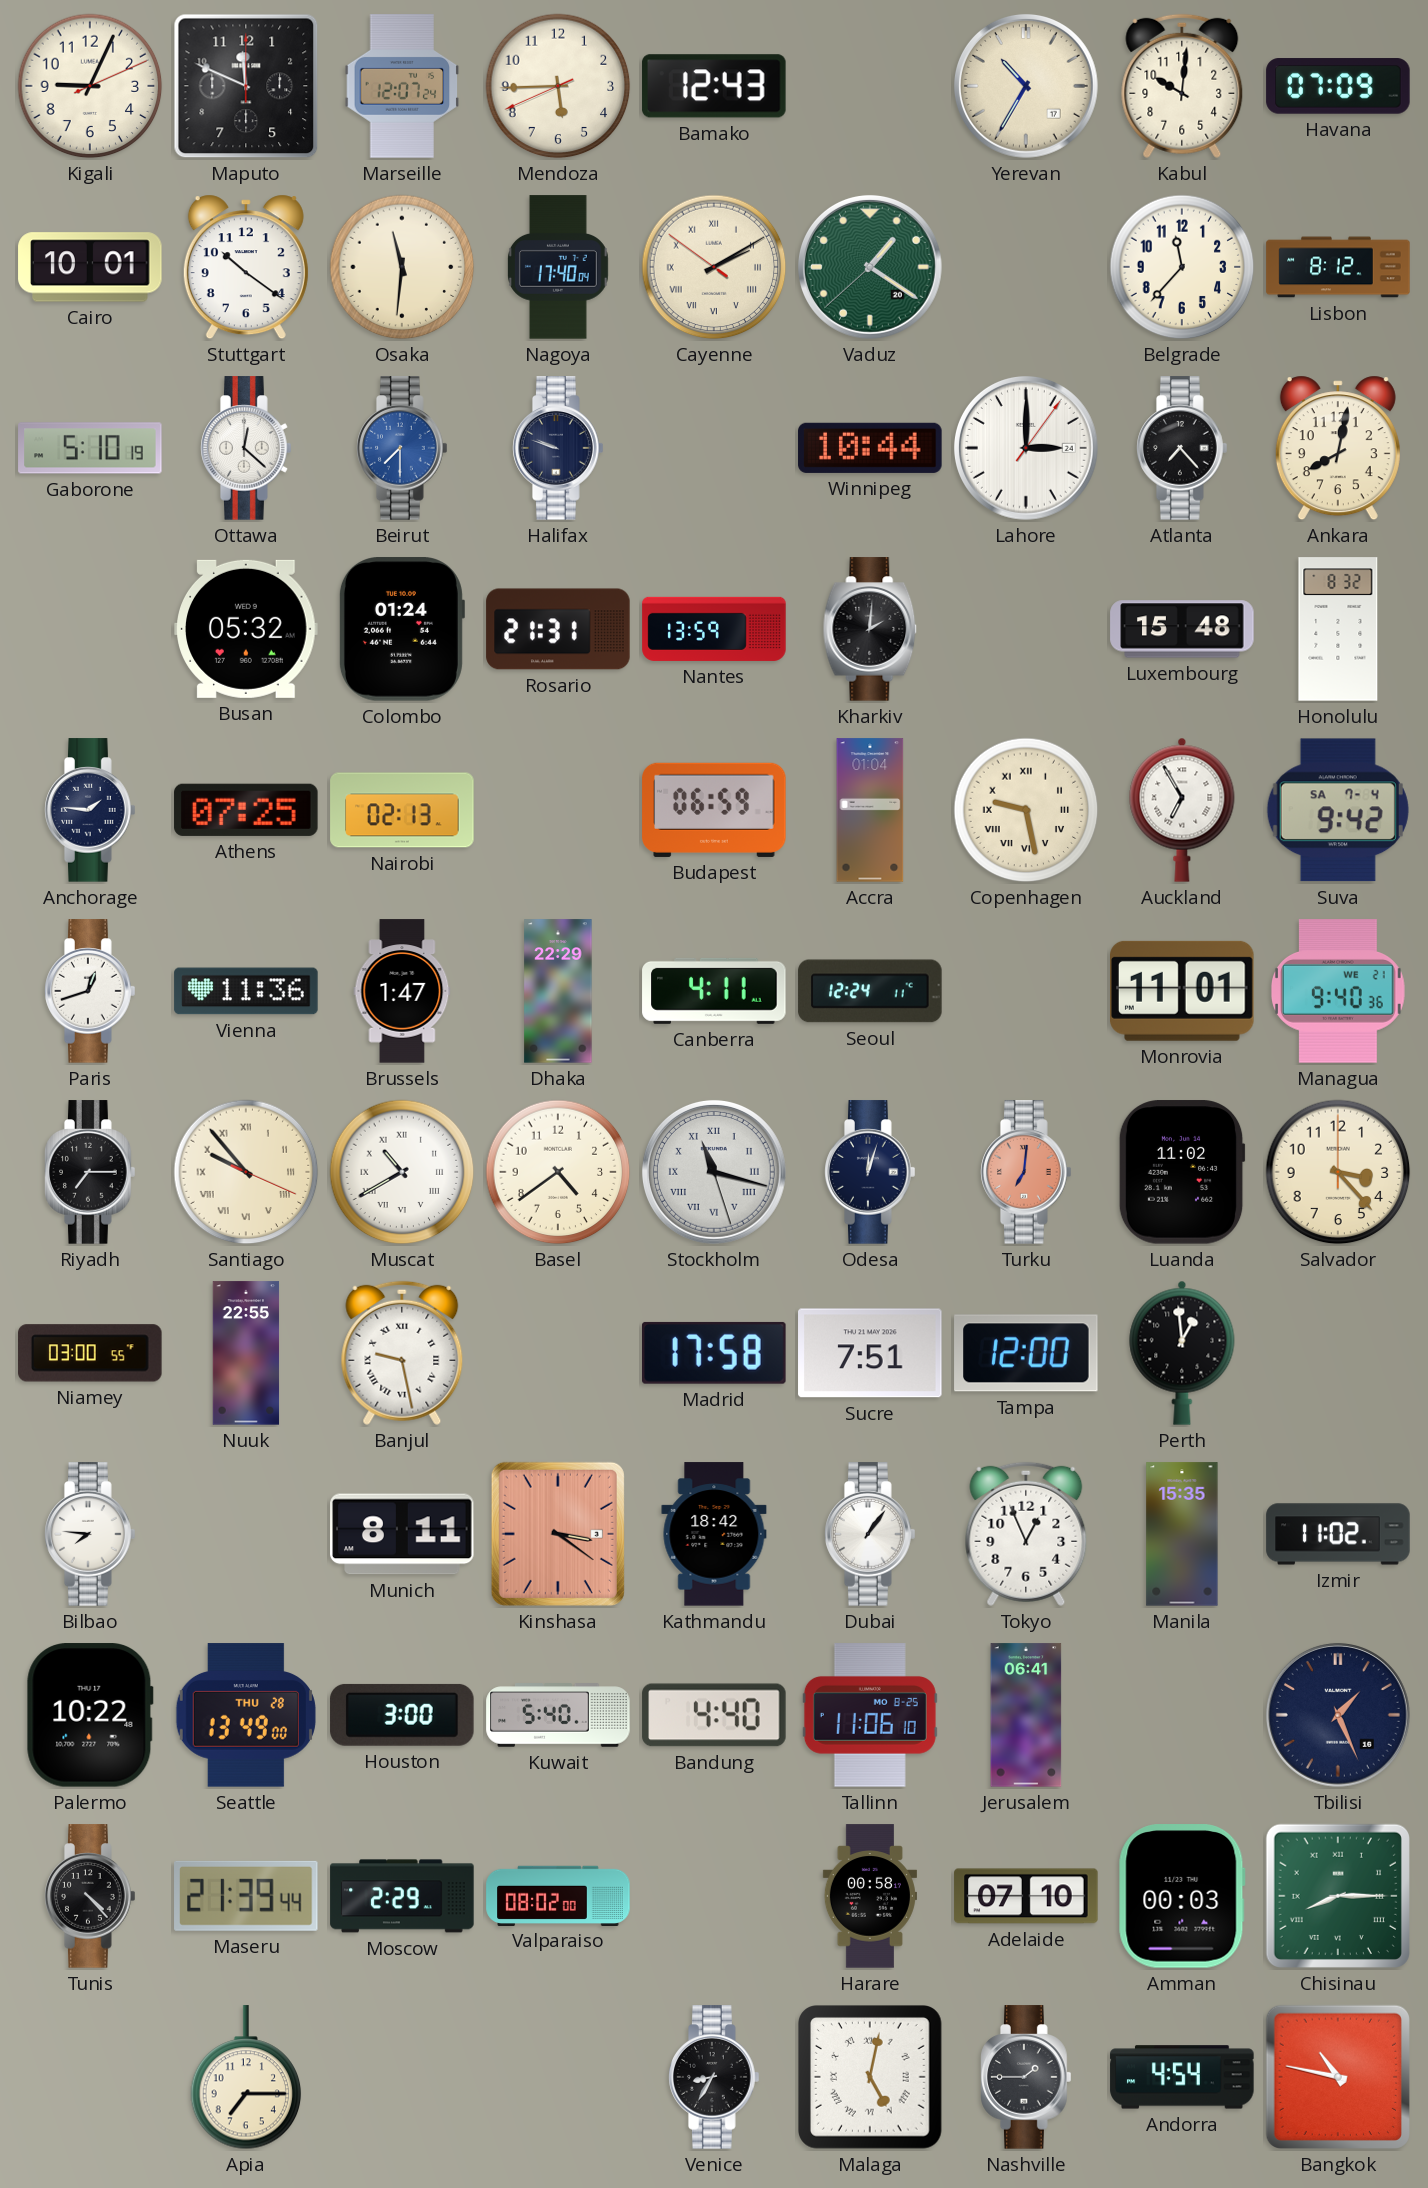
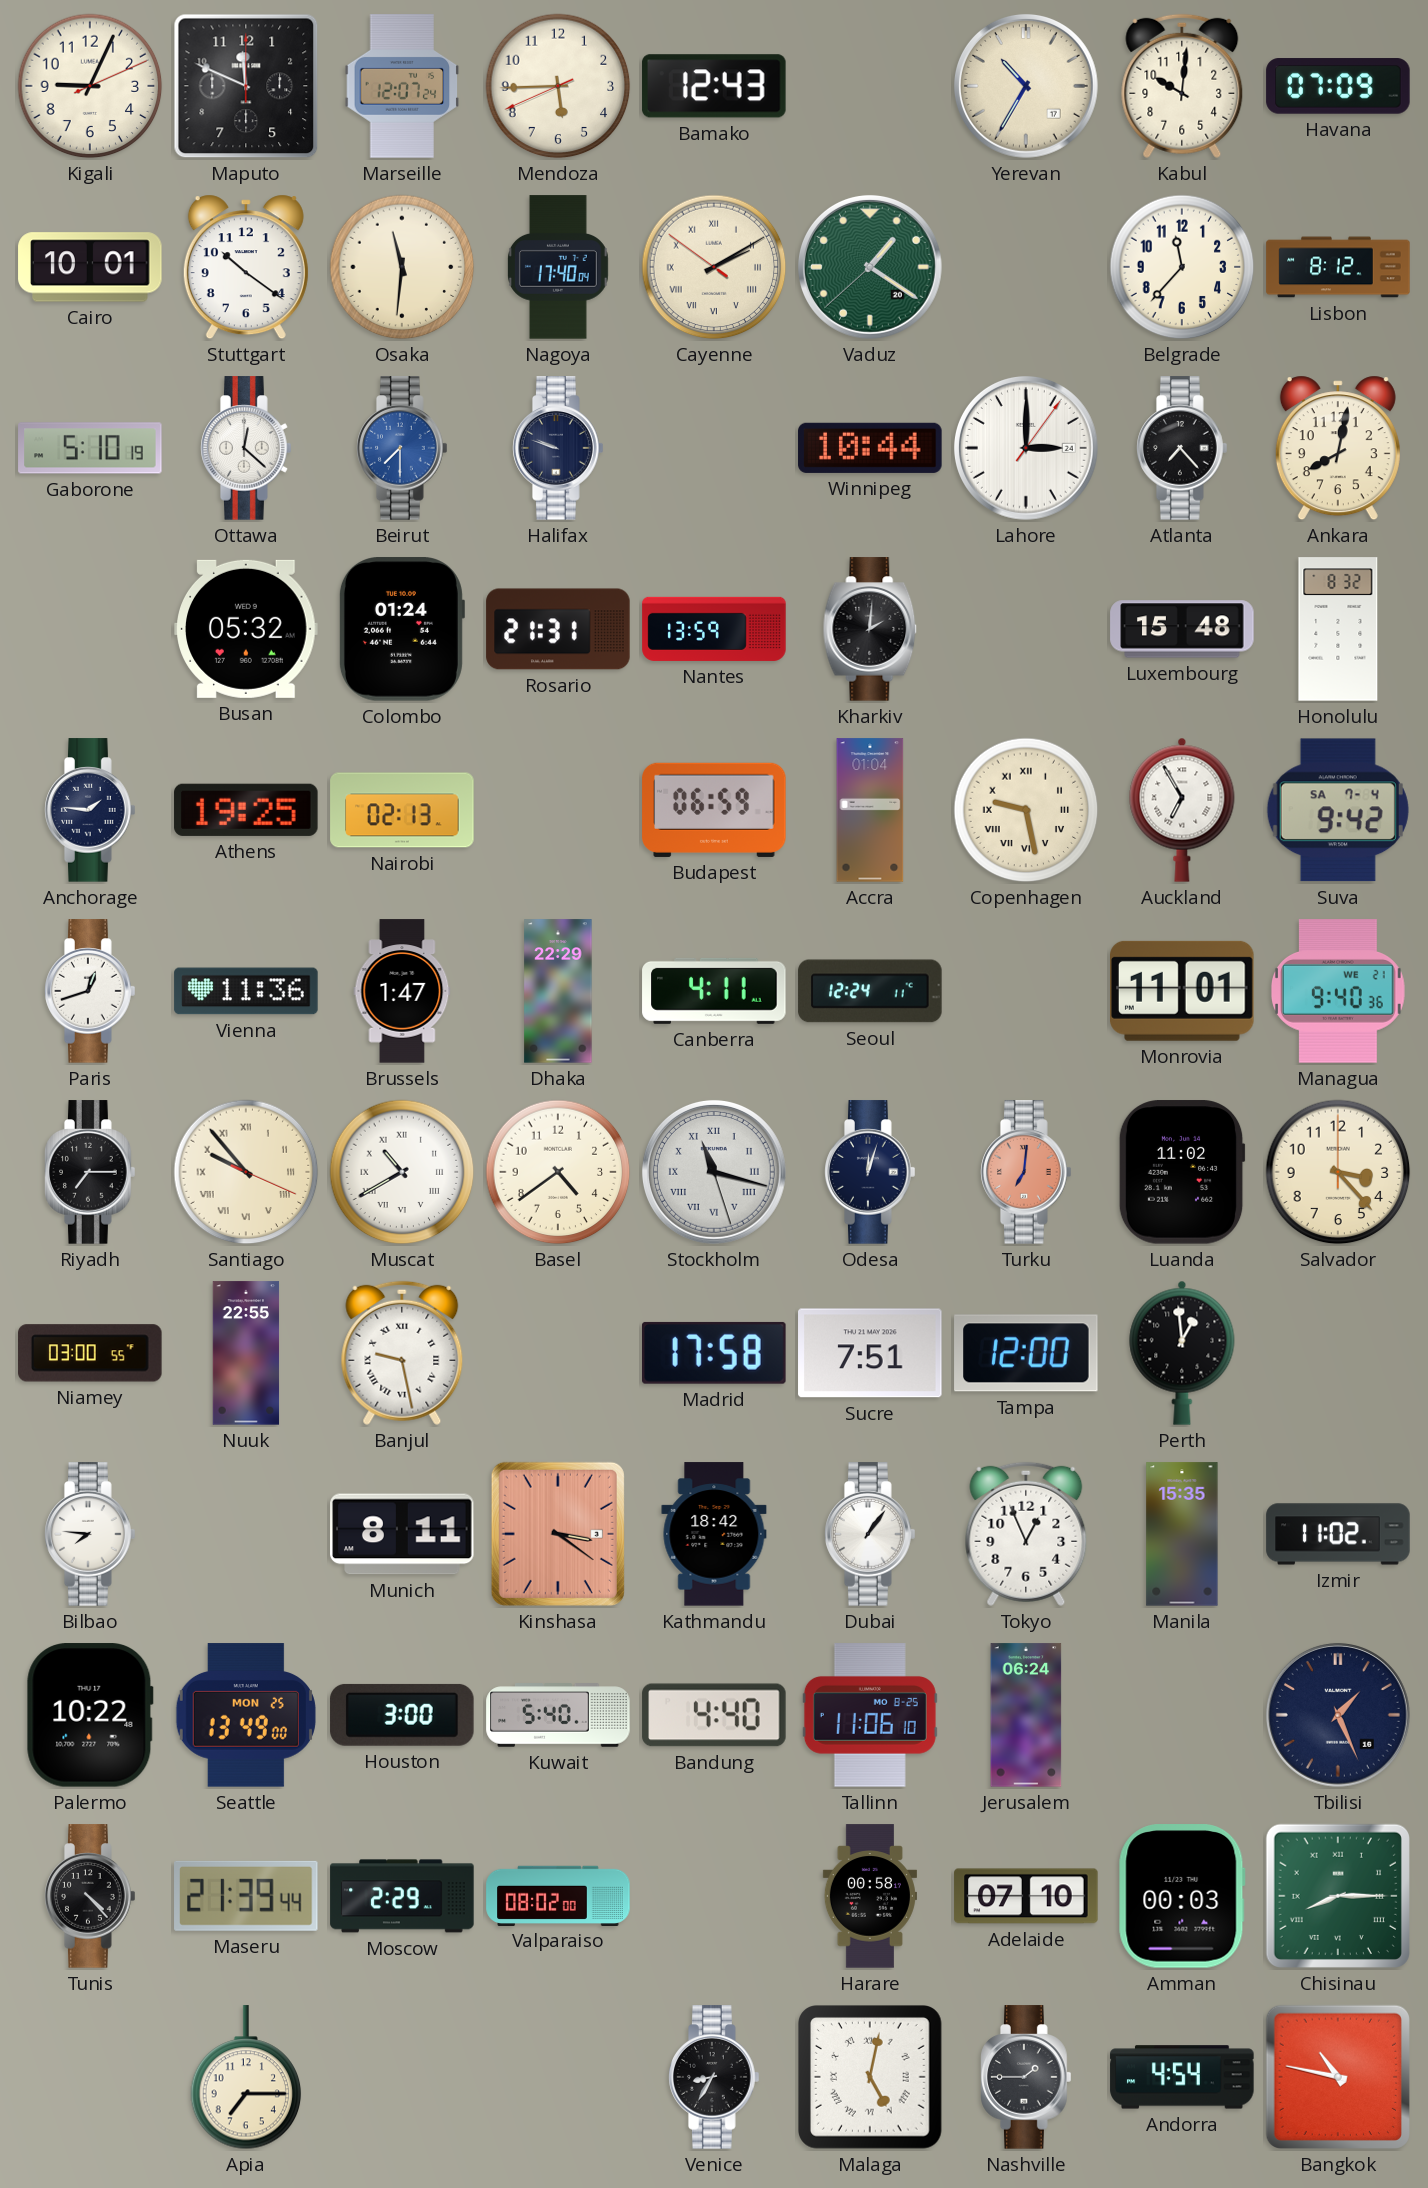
Athens: 07:25 -> 19:25
Seattle date: THU 28 -> MON 25
Jerusalem: 06:41 -> 06:24
